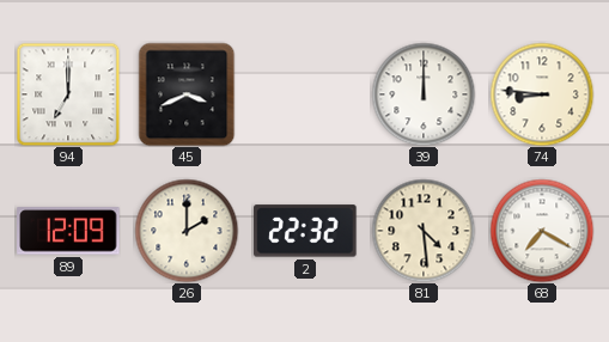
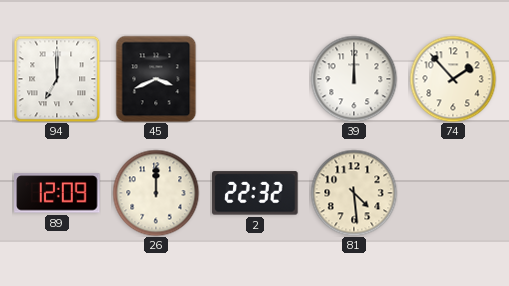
74: 8:46 -> 1:53
26: 2:00 -> 12:00
68: 7:20 -> none
